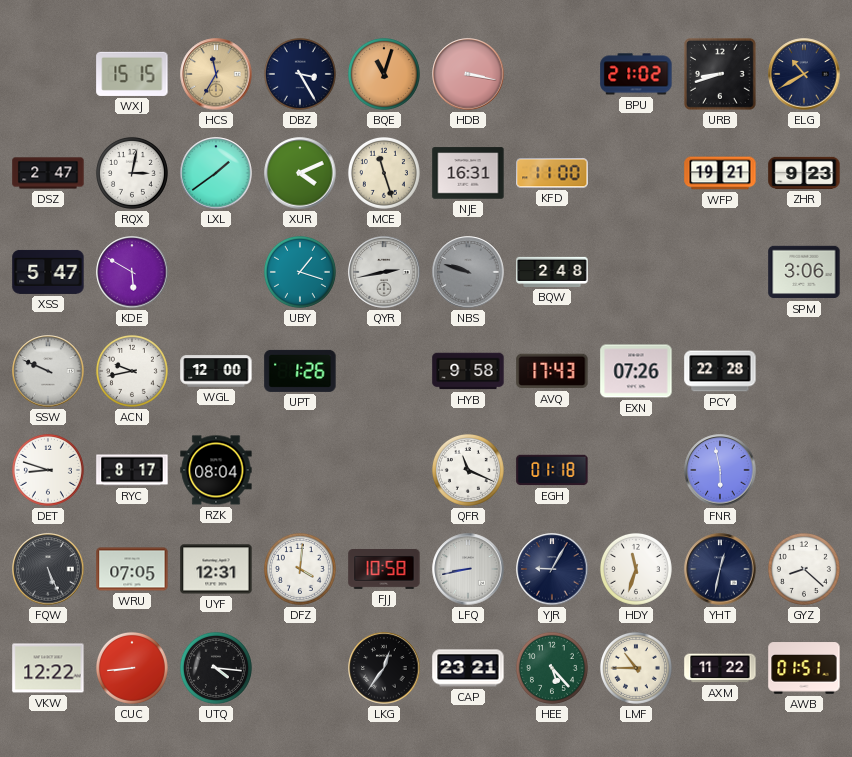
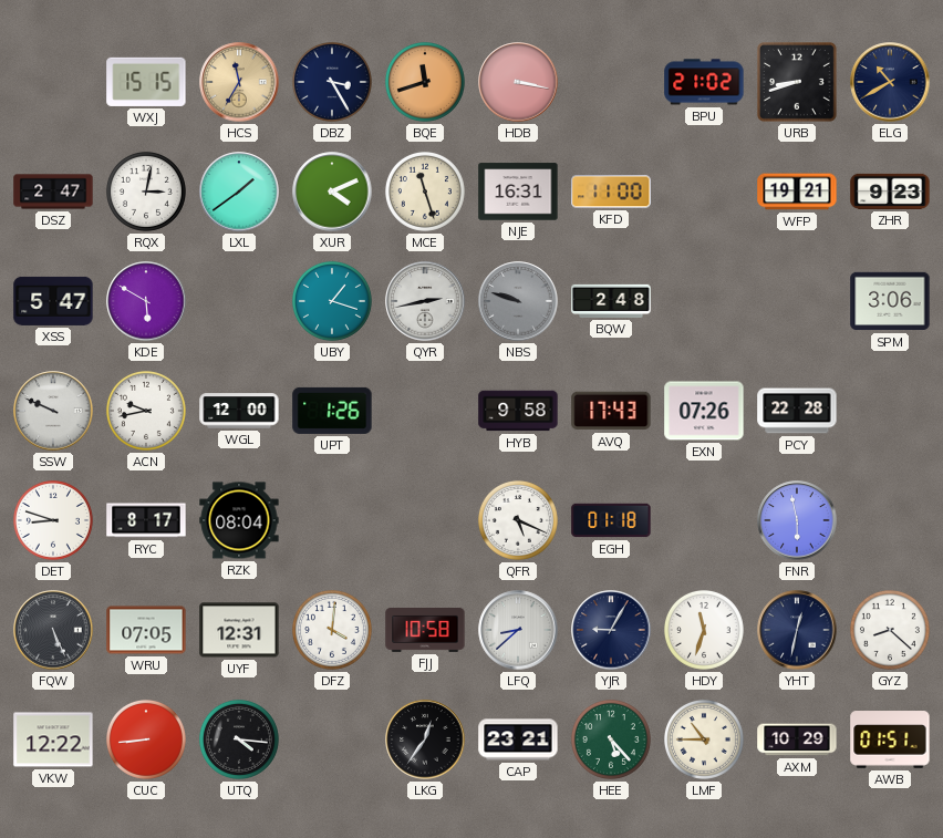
BQE: 11:03 -> 11:42
QFR: 11:19 -> 5:19
LFQ: 8:43 -> 8:38
AXM: 11:22 -> 10:29
